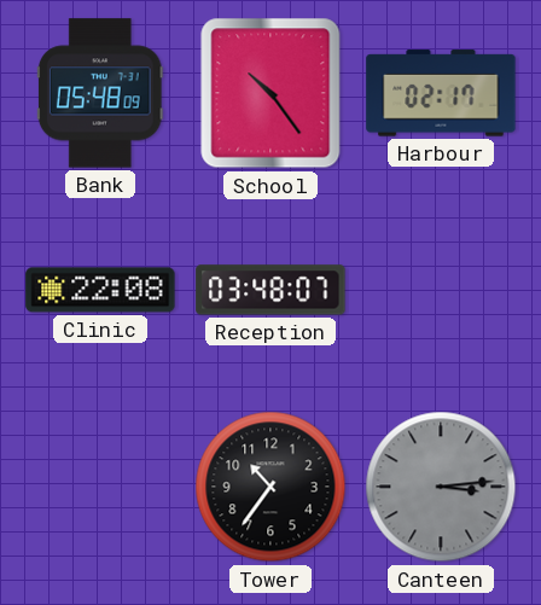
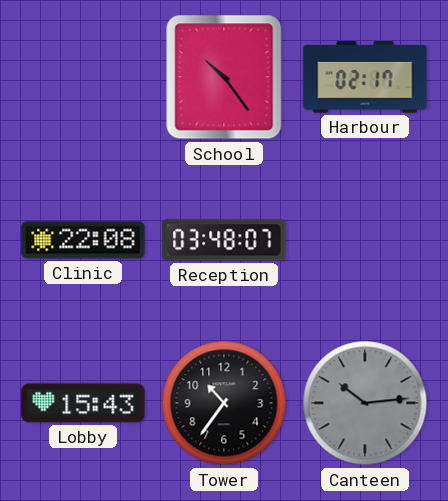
Bank: 05:48 -> none
Lobby: none -> 15:43
Canteen: 3:14 -> 10:14
